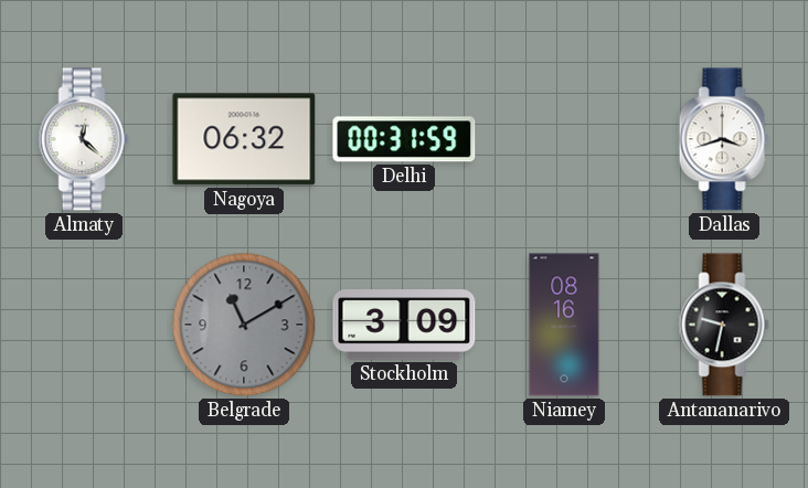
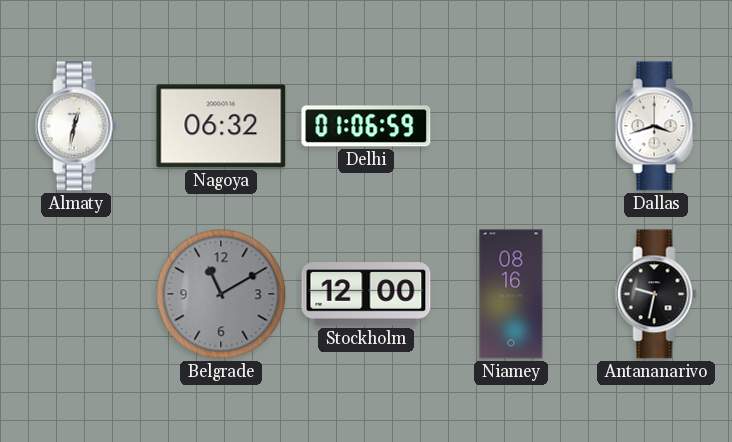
Almaty: 12:22 -> 12:32
Delhi: 00:31 -> 01:06
Stockholm: 3:09 -> 12:00
